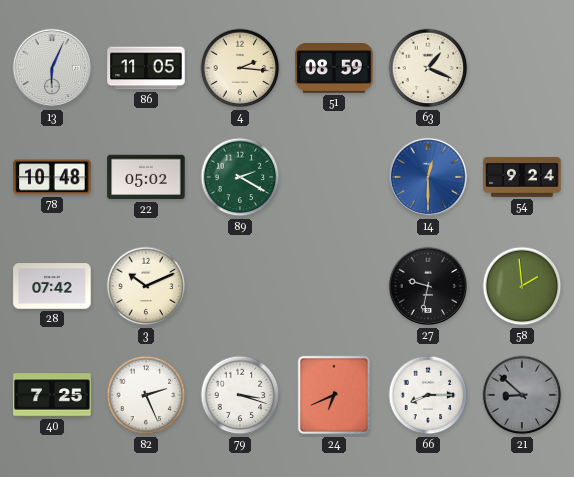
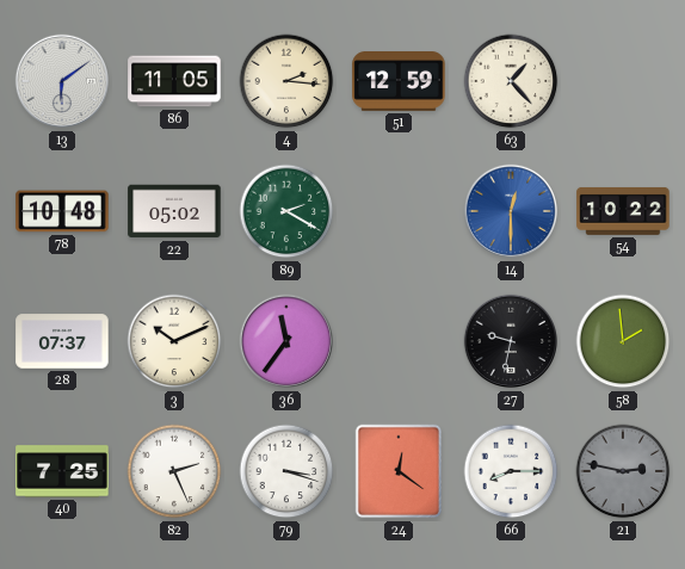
13: 6:04 -> 6:09
51: 08:59 -> 12:59
63: 1:19 -> 1:23
54: 9:24 -> 10:22
28: 07:42 -> 07:37
36: none -> 11:36
24: 6:41 -> 12:21
21: 8:52 -> 2:47
